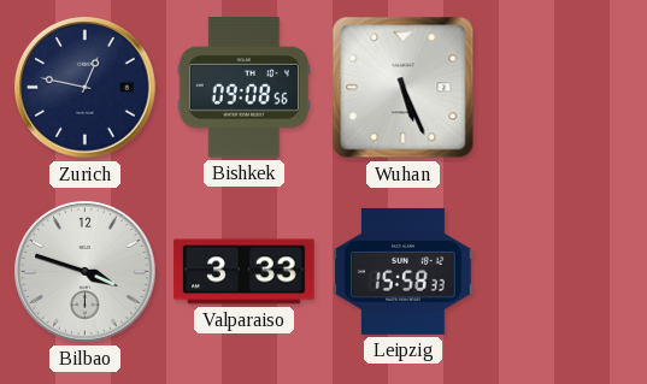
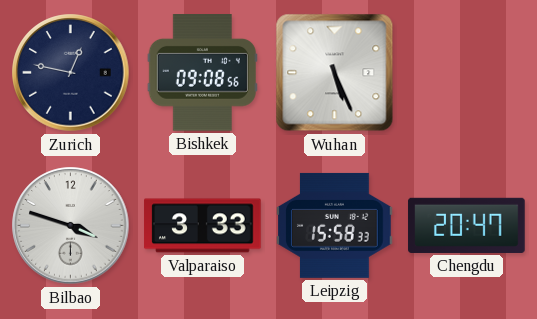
Chengdu: none -> 20:47
